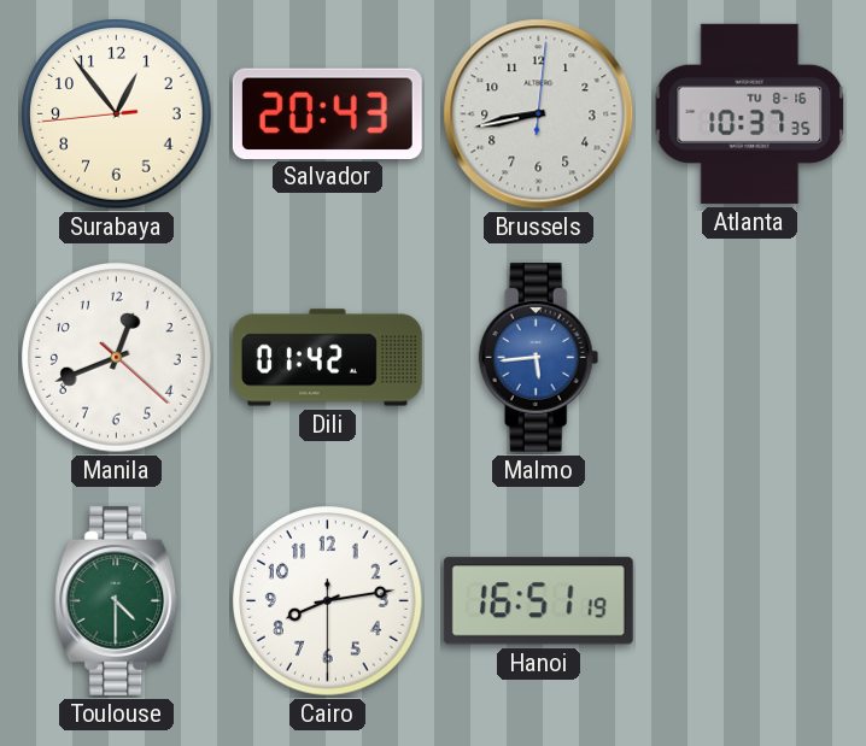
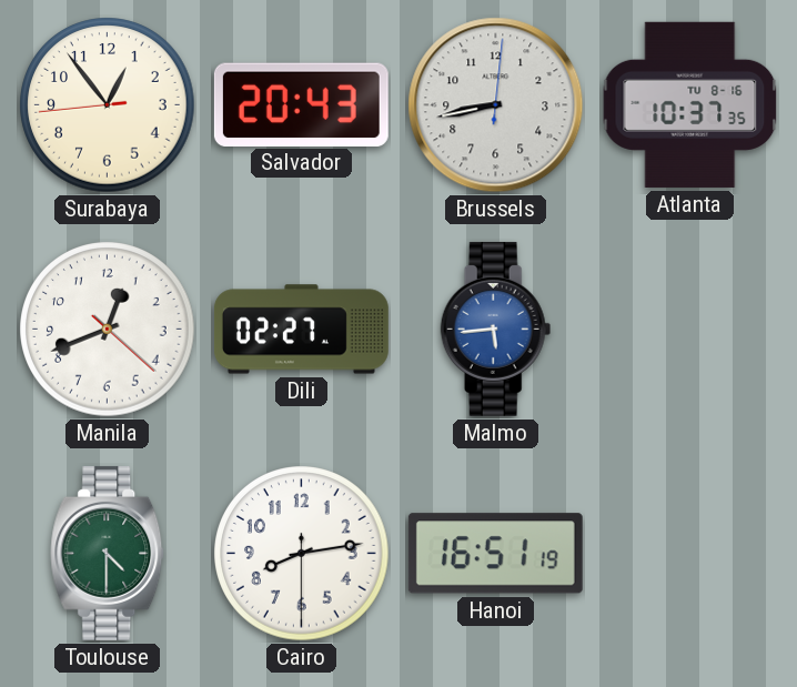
Dili: 01:42 -> 02:27
